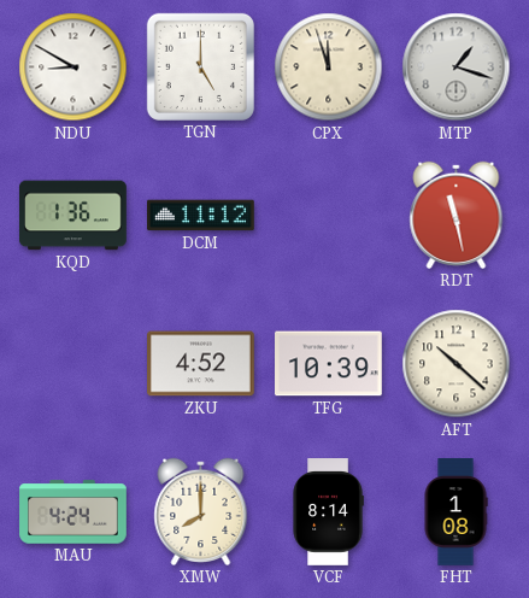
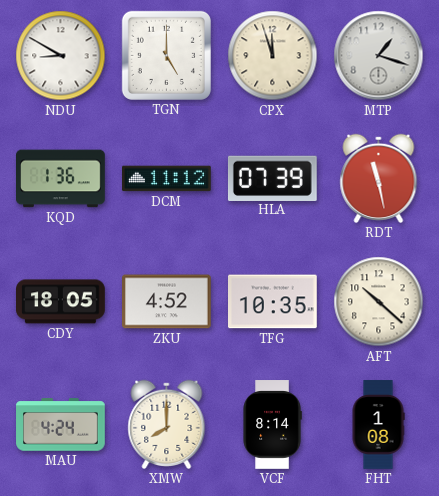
HLA: none -> 07:39
CDY: none -> 18:05
TFG: 10:39 -> 10:35
